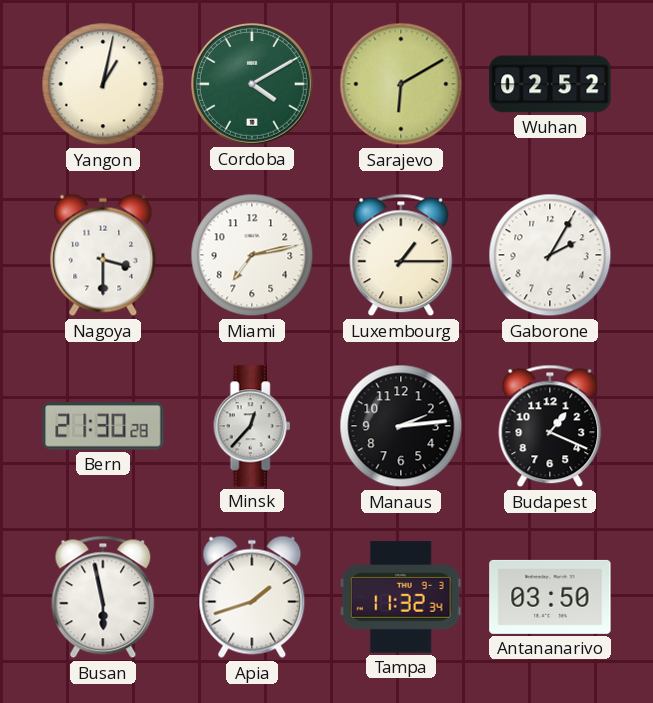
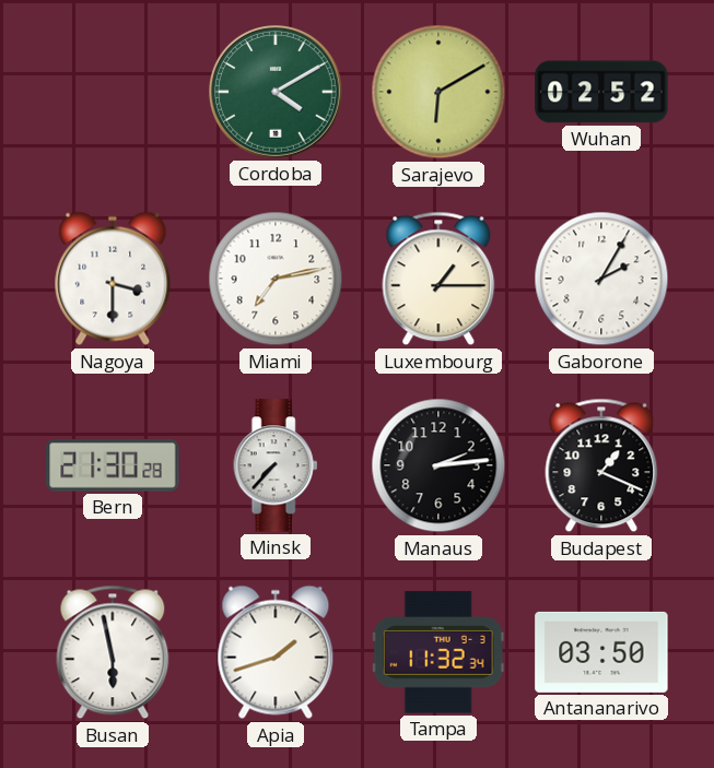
Yangon: 1:02 -> none
Minsk: 12:37 -> 7:37
